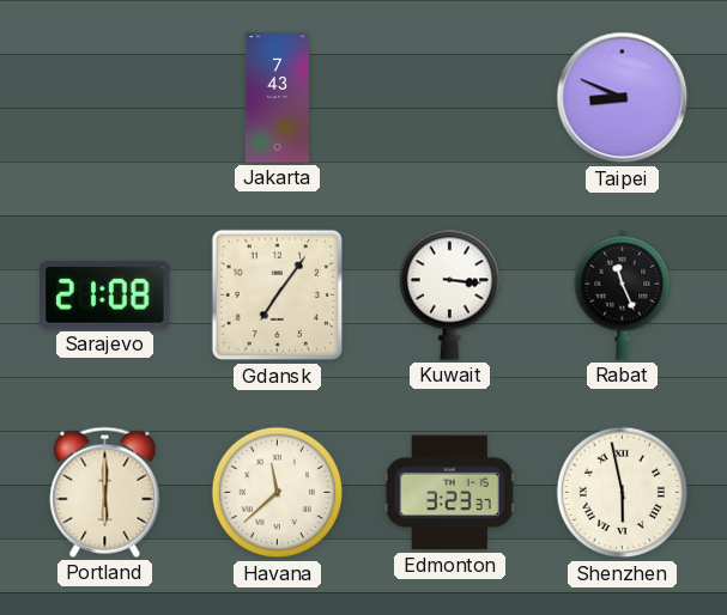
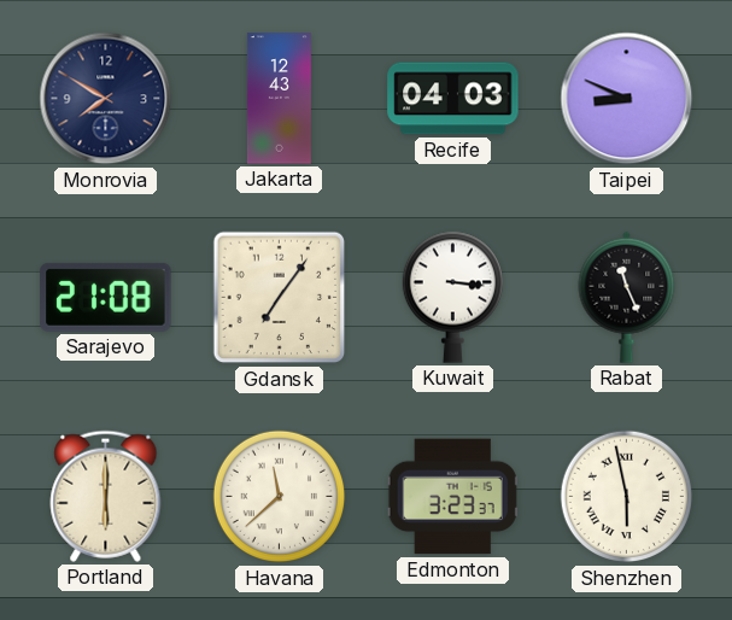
Monrovia: none -> 7:50
Jakarta: 7:43 -> 12:43
Recife: none -> 04:03
